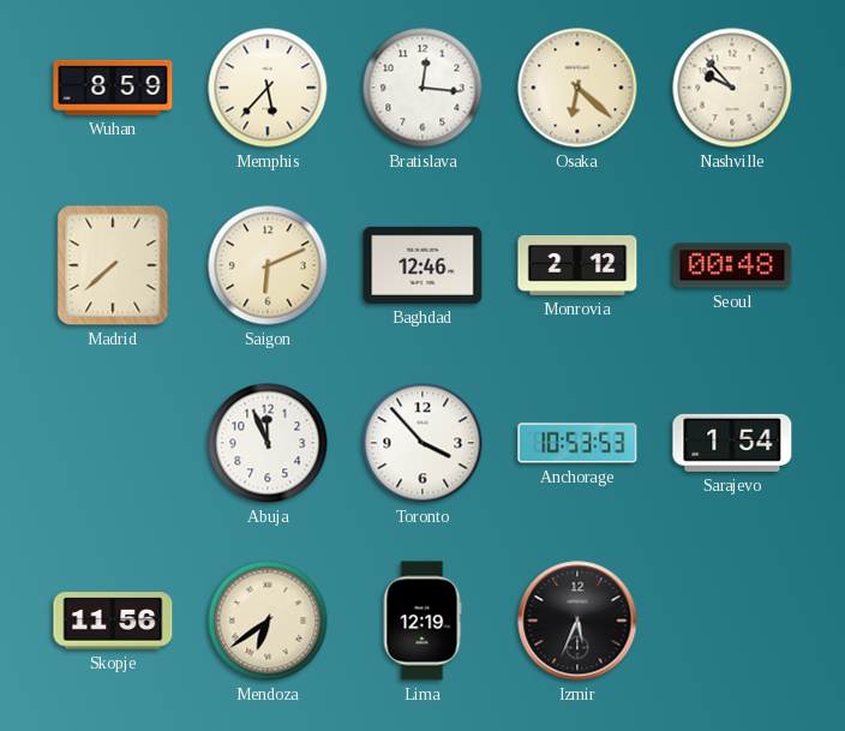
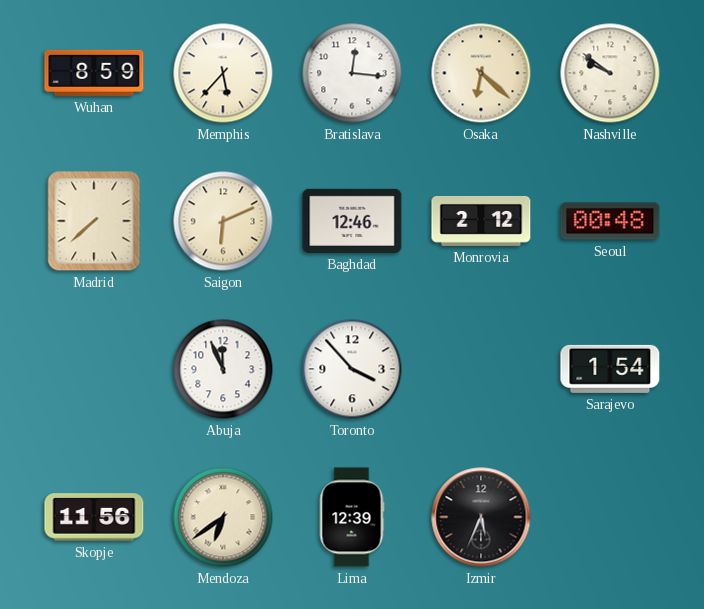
Nashville: 9:53 -> 9:51
Anchorage: 10:53 -> none
Lima: 12:19 -> 12:39
